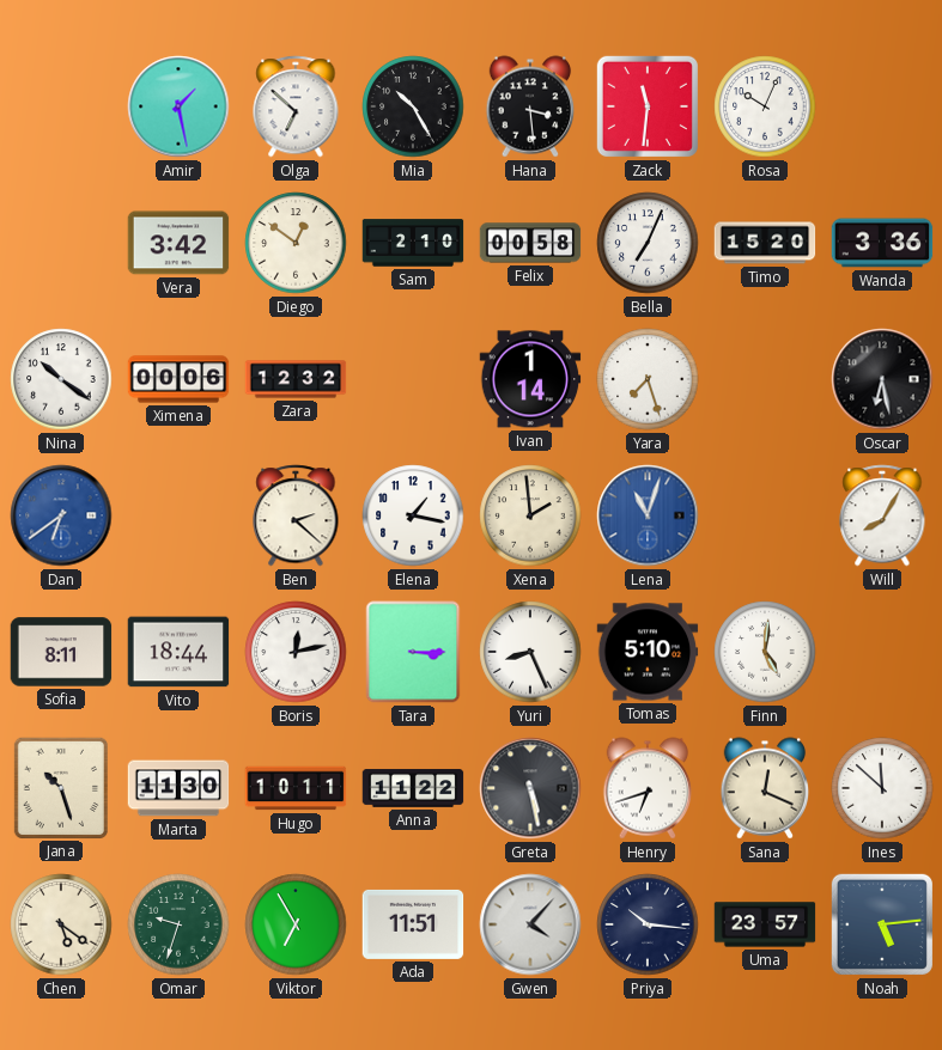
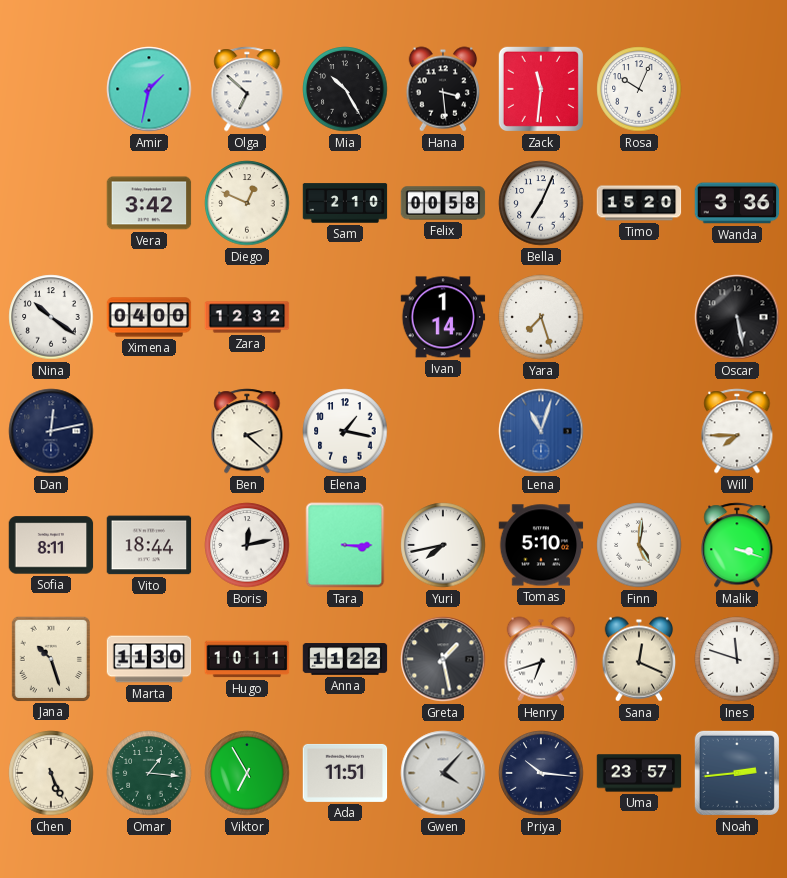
Amir: 1:28 -> 1:32
Diego: 12:51 -> 12:49
Ximena: 00:06 -> 04:00
Oscar: 6:28 -> 5:28
Dan: 6:39 -> 12:13
Dan dial: blue -> navy
Xena: 1:59 -> none
Will: 8:05 -> 7:45
Yuri: 8:26 -> 7:43
Malik: none -> 3:18
Greta: 5:28 -> 1:28
Ines: 11:52 -> 11:48
Chen: 5:21 -> 5:26
Omar: 9:33 -> 1:16
Noah: 5:14 -> 2:44
